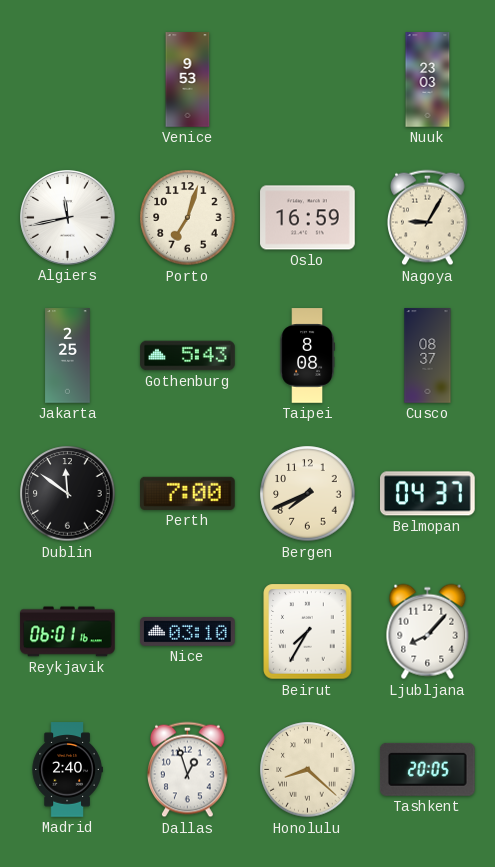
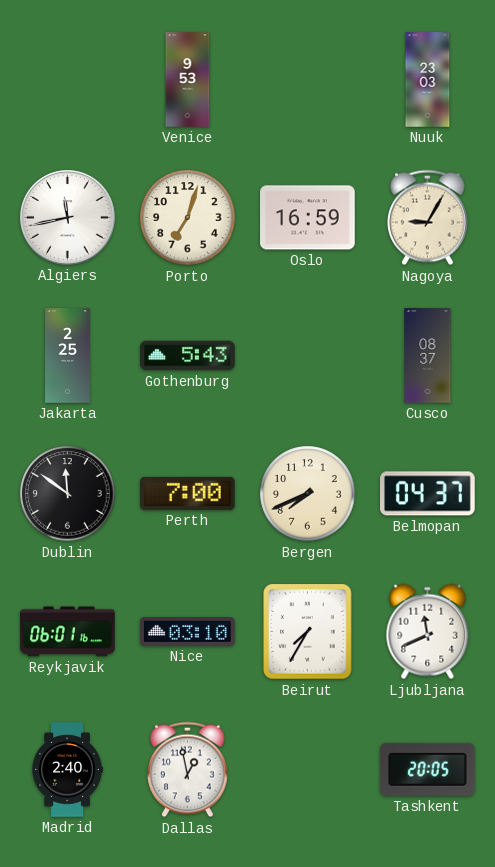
Taipei: 8:08 -> none
Ljubljana: 8:07 -> 11:41
Dallas: 12:57 -> 12:58
Honolulu: 8:22 -> none
